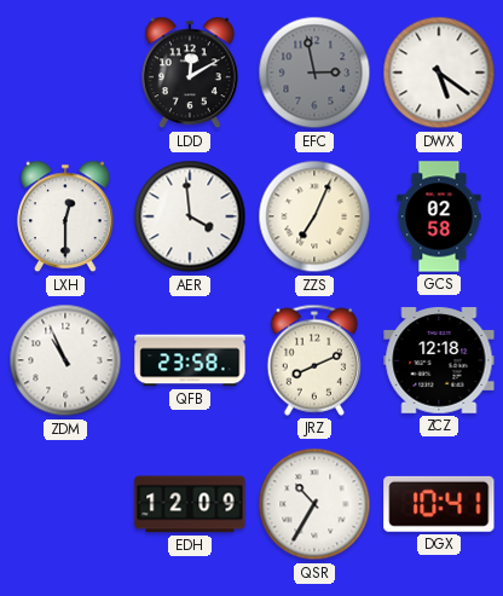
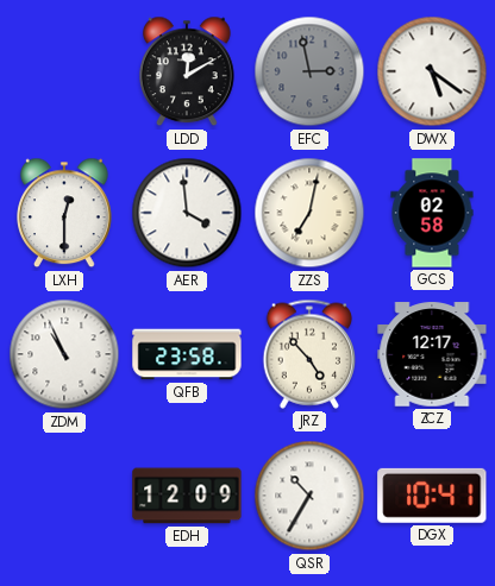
ZZS: 7:04 -> 7:02
JRZ: 8:11 -> 4:53
ZCZ: 12:18 -> 12:17
